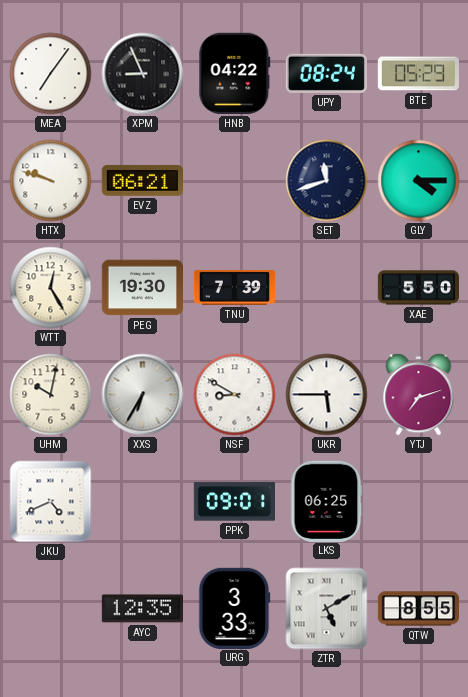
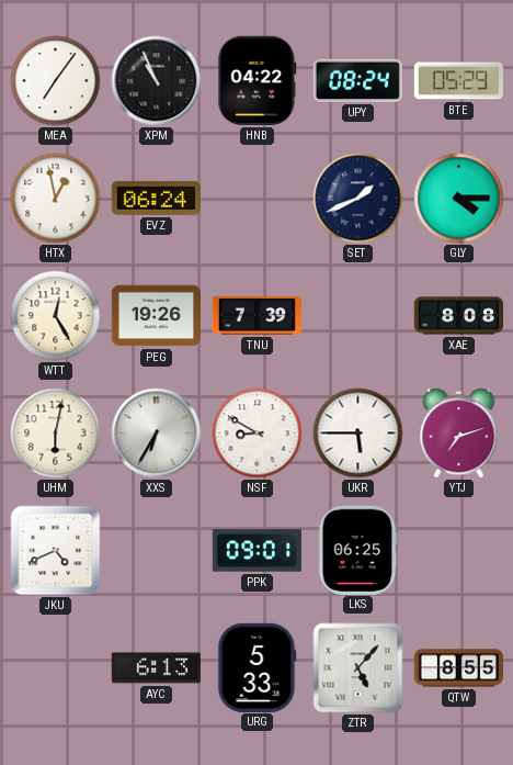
XPM: 8:56 -> 10:56
HTX: 9:48 -> 12:58
EVZ: 06:21 -> 06:24
SET: 11:42 -> 1:41
PEG: 19:30 -> 19:26
XAE: 5:50 -> 8:08
UHM: 10:02 -> 6:02
AYC: 12:35 -> 6:13
URG: 3:33 -> 5:33
ZTR: 5:10 -> 5:07
